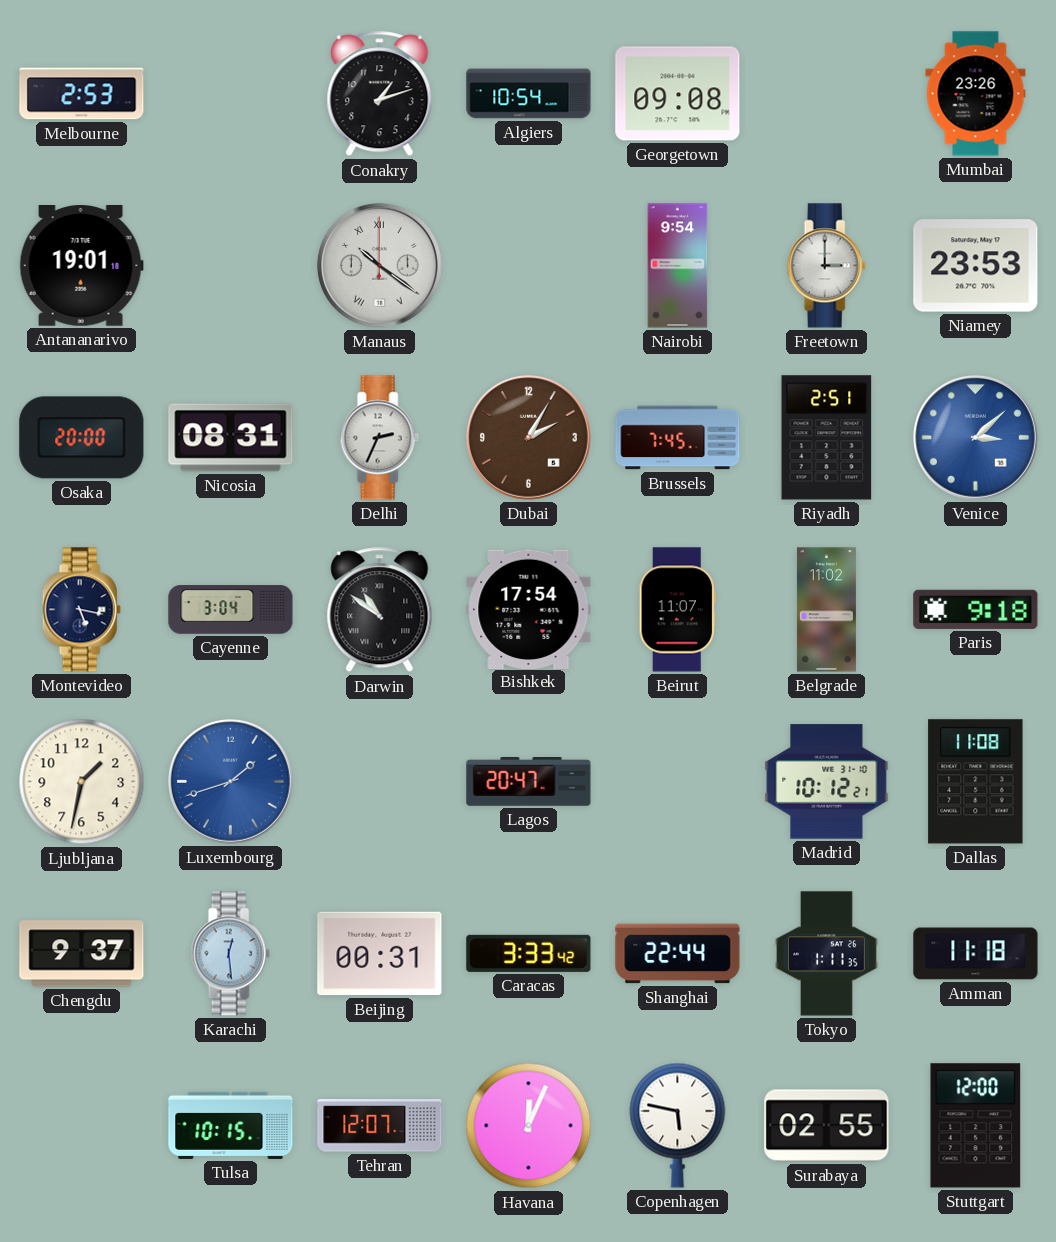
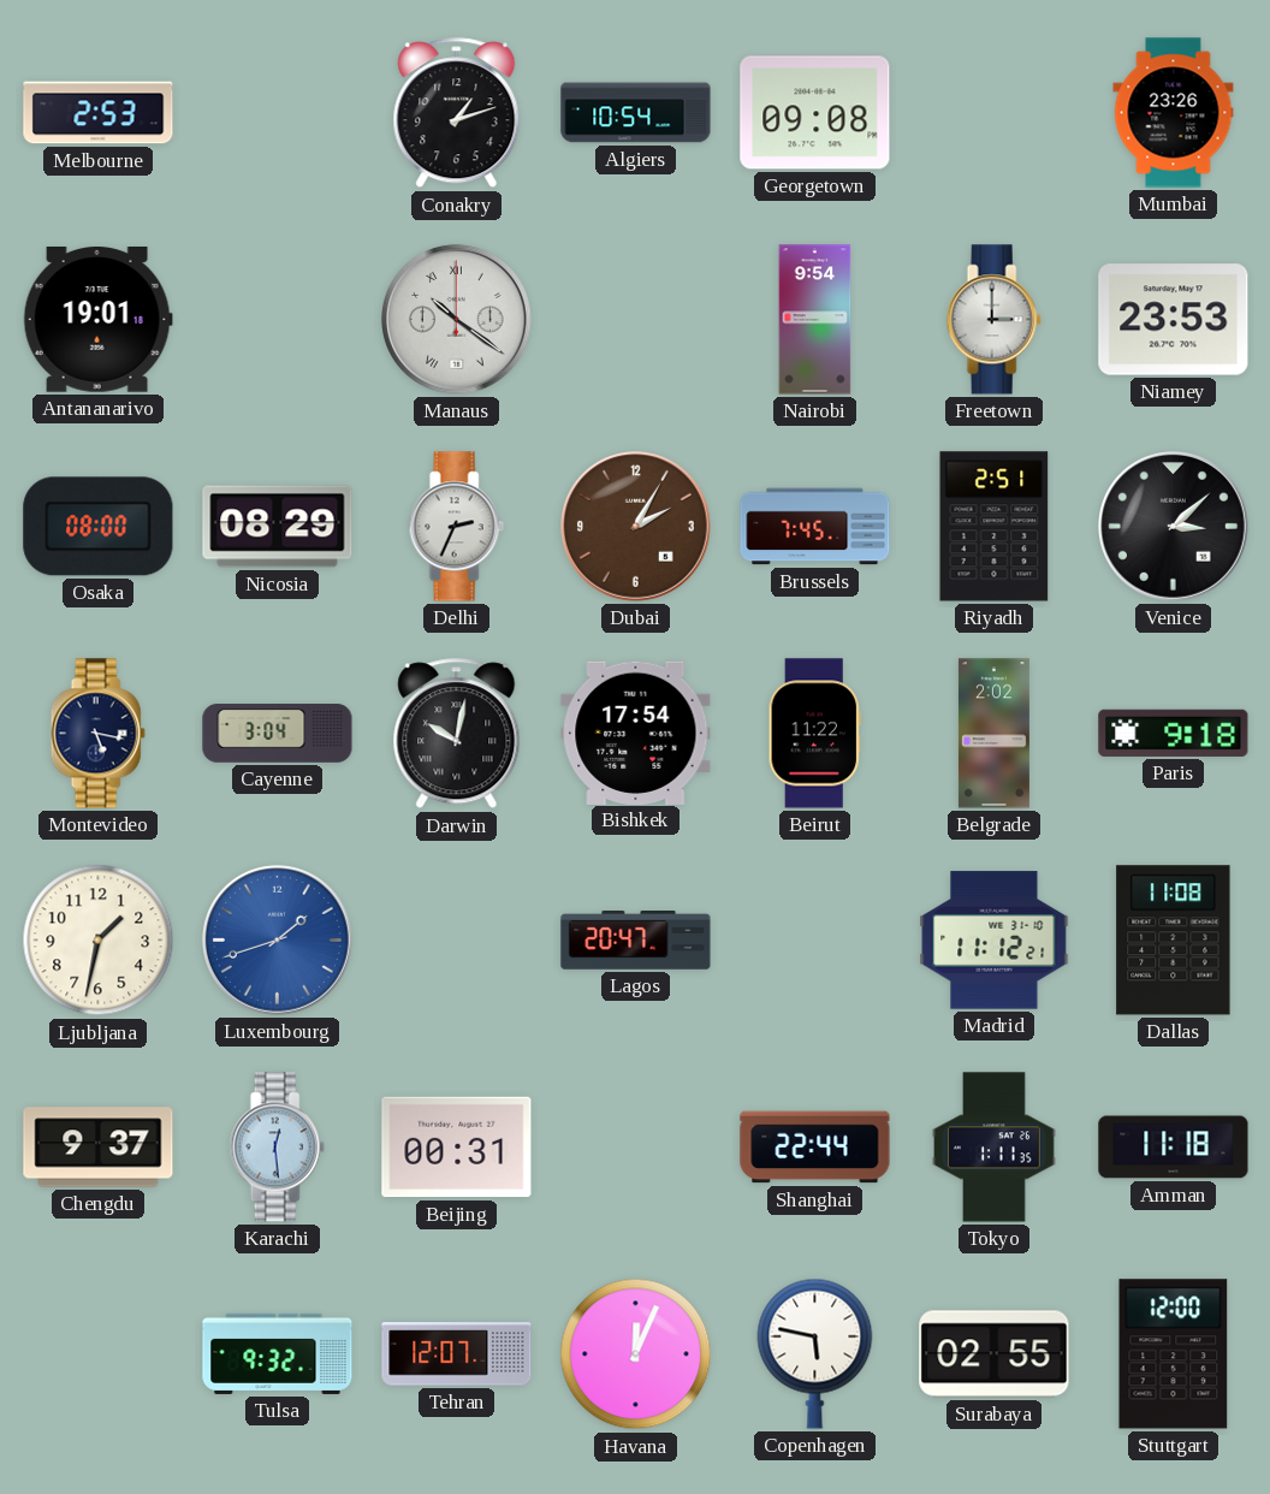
Osaka: 20:00 -> 08:00
Nicosia: 08:31 -> 08:29
Venice dial: blue -> black
Darwin: 10:51 -> 10:02
Beirut: 11:07 -> 11:22
Belgrade: 11:02 -> 2:02
Madrid: 10:12 -> 11:12
Caracas: 3:33 -> none
Tulsa: 10:15 -> 9:32
